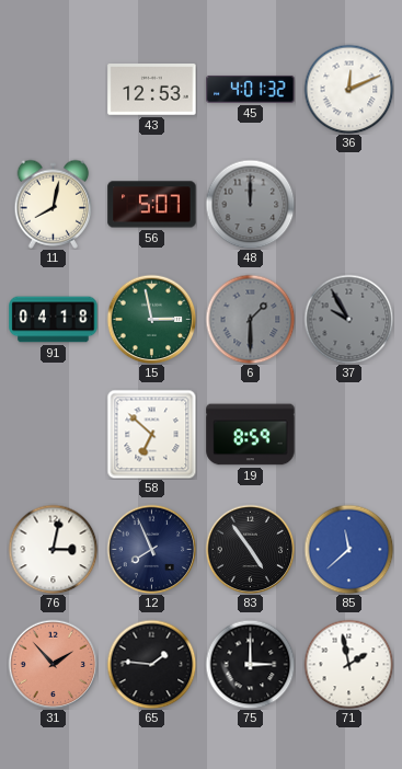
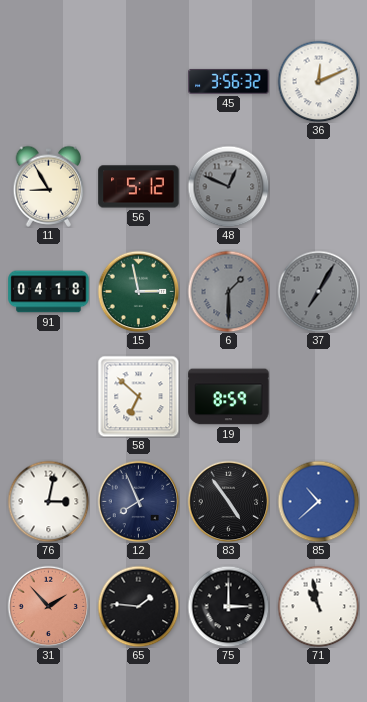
43: 12:53 -> none
45: 4:01 -> 3:56
11: 8:02 -> 8:55
56: 5:07 -> 5:12
48: 12:00 -> 12:49
37: 9:55 -> 7:05
85: 11:38 -> 10:38
71: 1:58 -> 10:58
